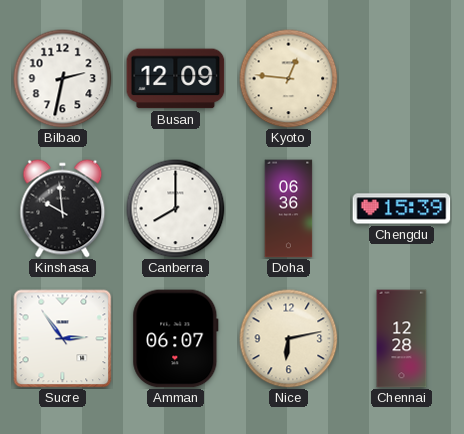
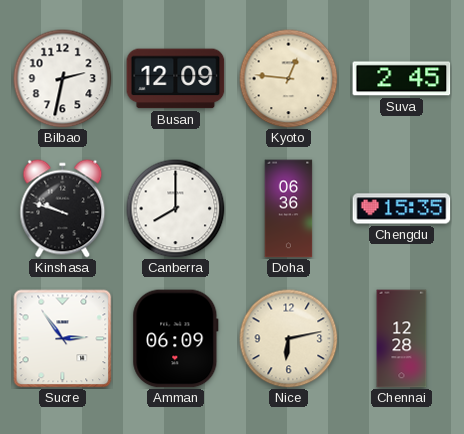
Suva: none -> 2:45
Kinshasa: 9:59 -> 9:48
Chengdu: 15:39 -> 15:35
Amman: 06:07 -> 06:09
